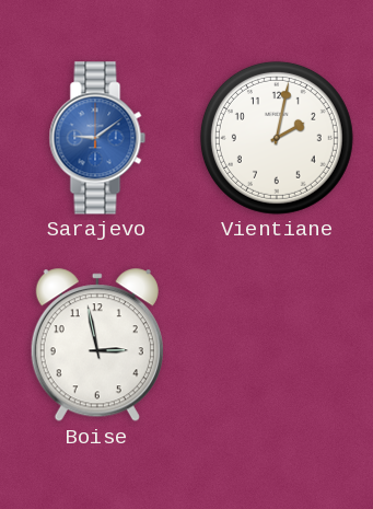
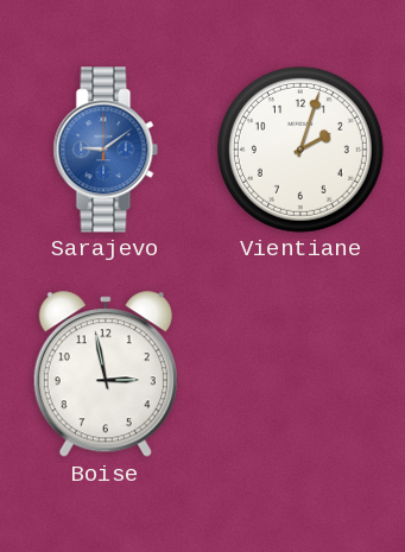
Vientiane: 2:02 -> 2:03
